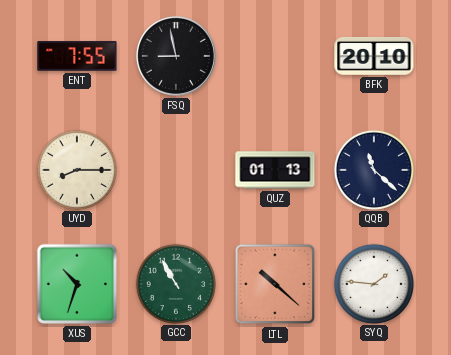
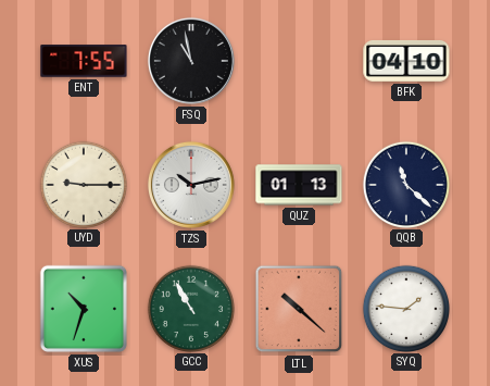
FSQ: 8:58 -> 10:58
BFK: 20:10 -> 04:10
UYD: 8:15 -> 9:15
TZS: none -> 10:13
